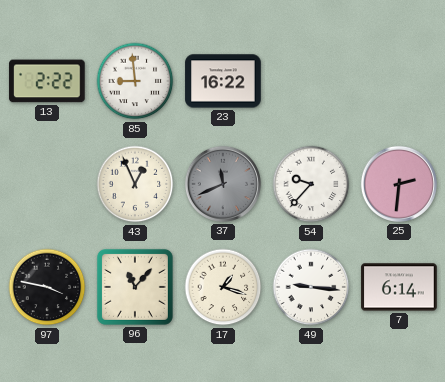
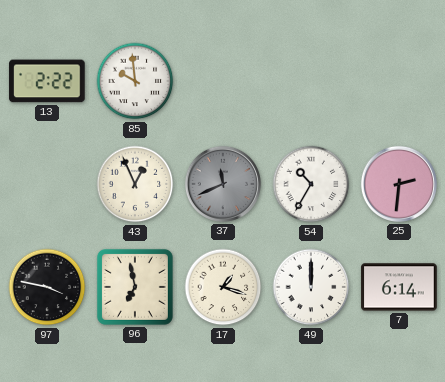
85: 8:59 -> 9:59
23: 16:22 -> none
54: 9:37 -> 10:35
96: 11:07 -> 6:58
49: 9:16 -> 12:00
